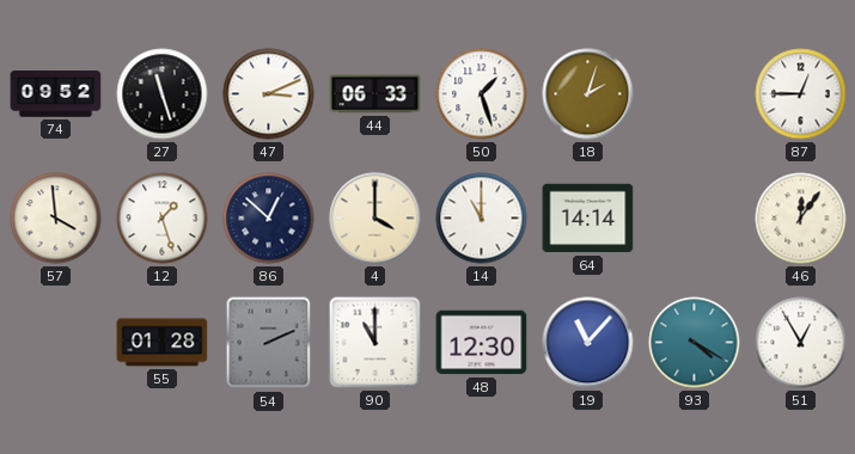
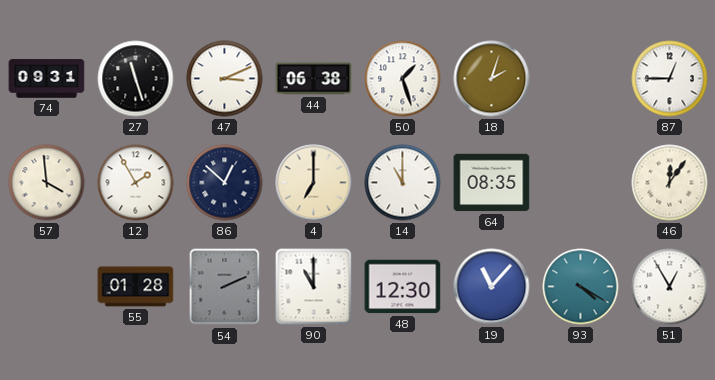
74: 09:52 -> 09:31
44: 06:33 -> 06:38
12: 1:27 -> 1:55
4: 4:00 -> 7:00
64: 14:14 -> 08:35
